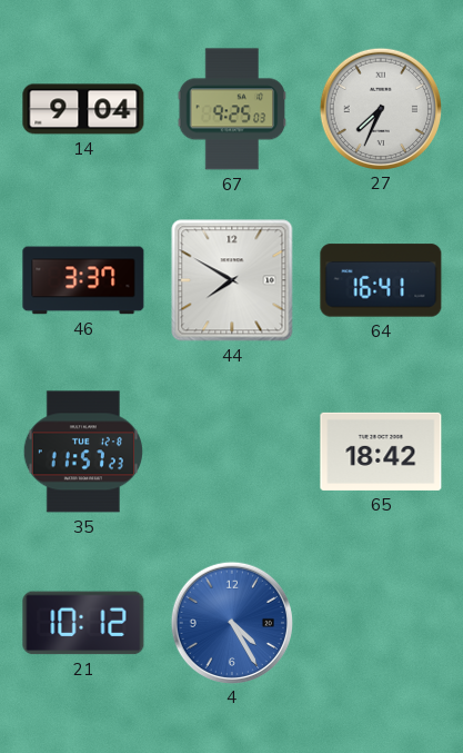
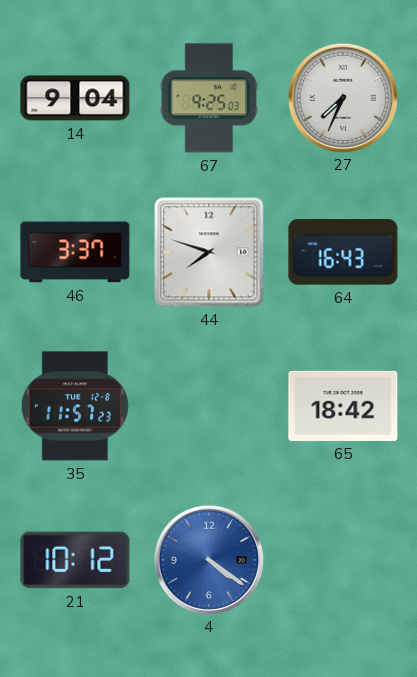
44: 7:50 -> 7:48
64: 16:41 -> 16:43
4: 4:25 -> 4:21
